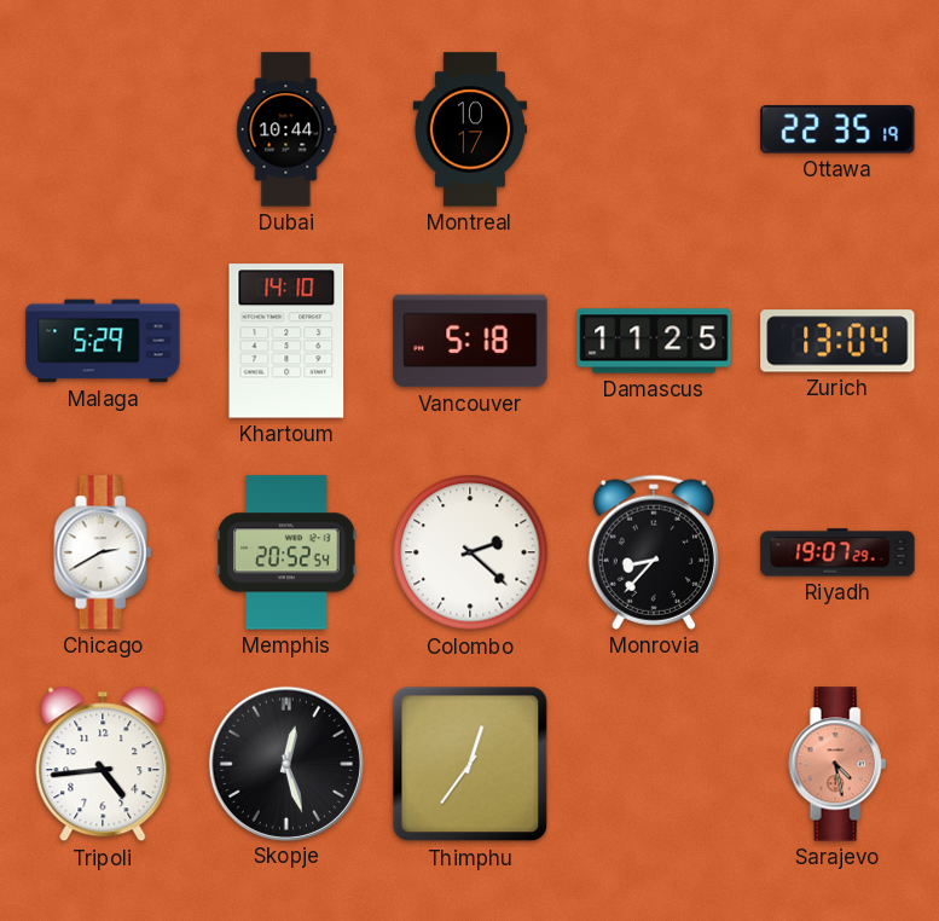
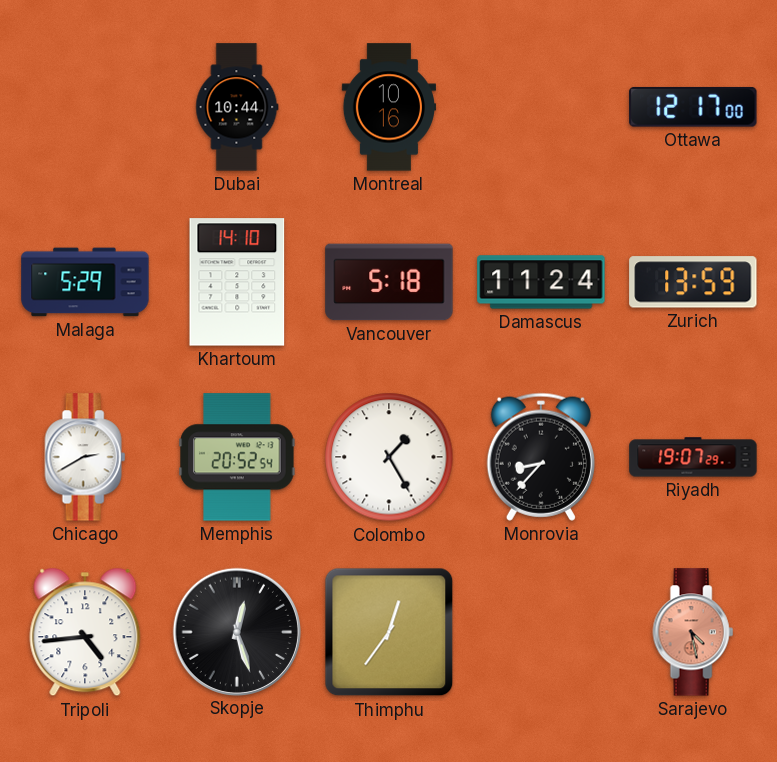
Montreal: 10:17 -> 10:16
Ottawa: 22:35 -> 12:17
Damascus: 11:25 -> 11:24
Zurich: 13:04 -> 13:59
Colombo: 2:22 -> 1:25
